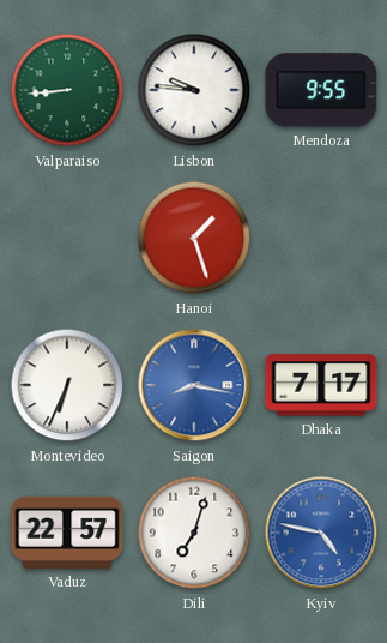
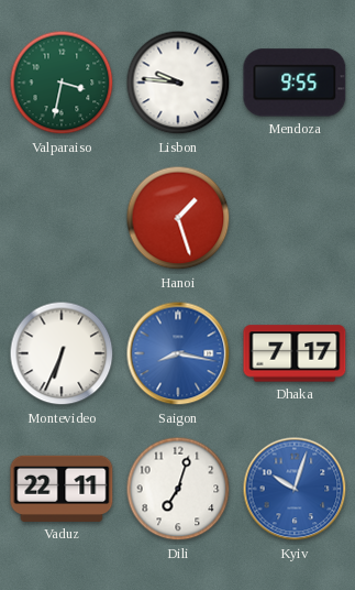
Valparaiso: 8:44 -> 3:32
Vaduz: 22:57 -> 22:11
Kyiv: 4:47 -> 10:03
